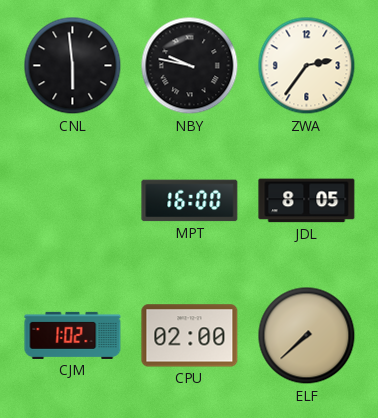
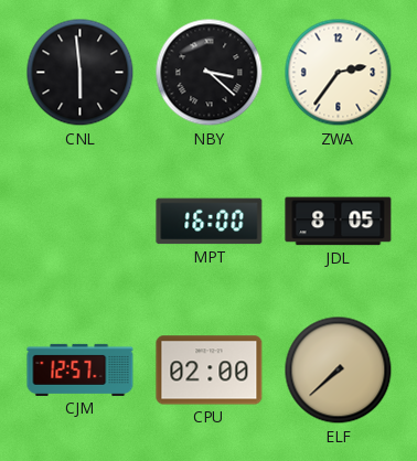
NBY: 9:47 -> 3:22
CJM: 1:02 -> 12:57
